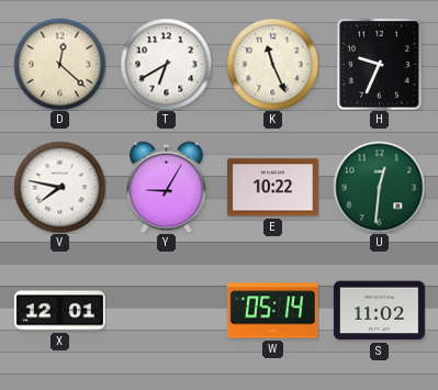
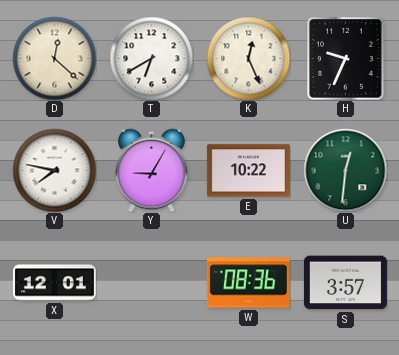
K: 11:26 -> 12:26
W: 05:14 -> 08:36
S: 11:02 -> 3:57
